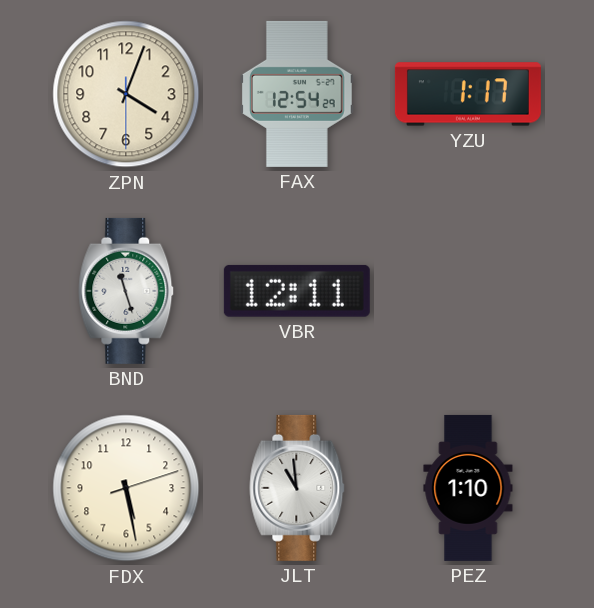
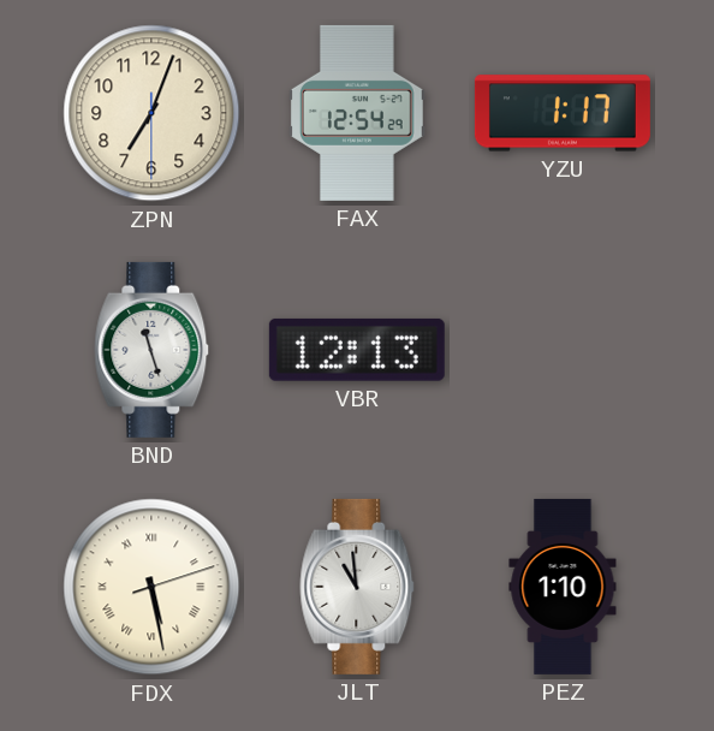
ZPN: 4:03 -> 7:03
VBR: 12:11 -> 12:13
FDX numerals: Arabic -> Roman
